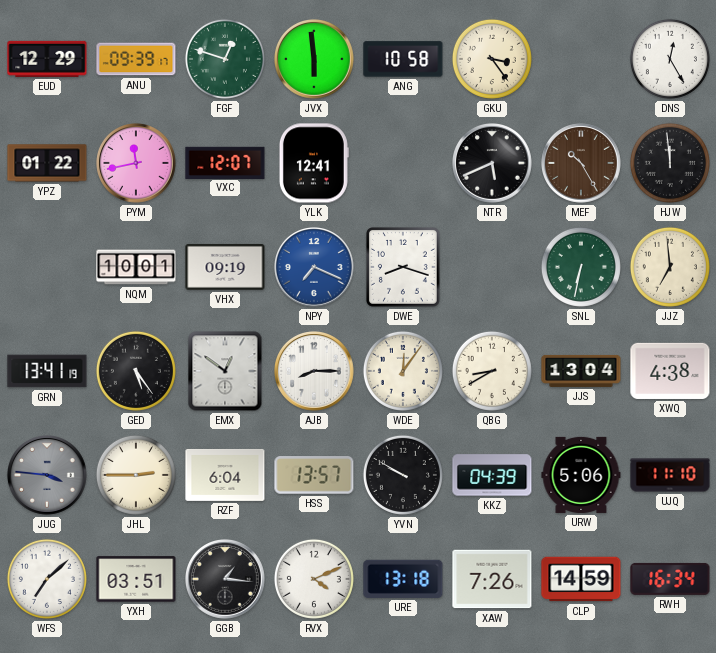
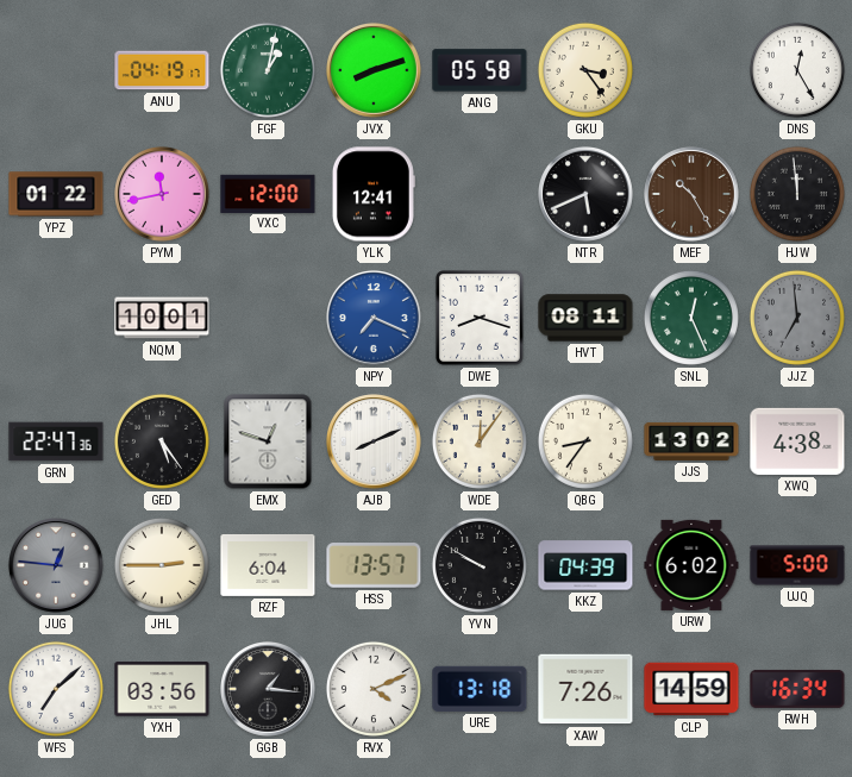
EUD: 12:29 -> none
ANU: 09:39 -> 04:19
FGF: 12:48 -> 1:02
JVX: 5:59 -> 8:12
ANG: 10:58 -> 05:58
VXC: 12:07 -> 12:00
VHX: 09:19 -> none
HVT: none -> 08:11
SNL: 6:32 -> 12:26
JJZ dial: cream -> grey
GRN: 13:41 -> 22:47
EMX: 12:51 -> 12:48
AJB: 8:15 -> 8:11
QBG: 8:40 -> 8:36
JJS: 13:04 -> 13:02
JUG: 3:46 -> 12:46
URW: 5:06 -> 6:02
UJQ: 11:10 -> 5:00
YXH: 03:51 -> 03:56
